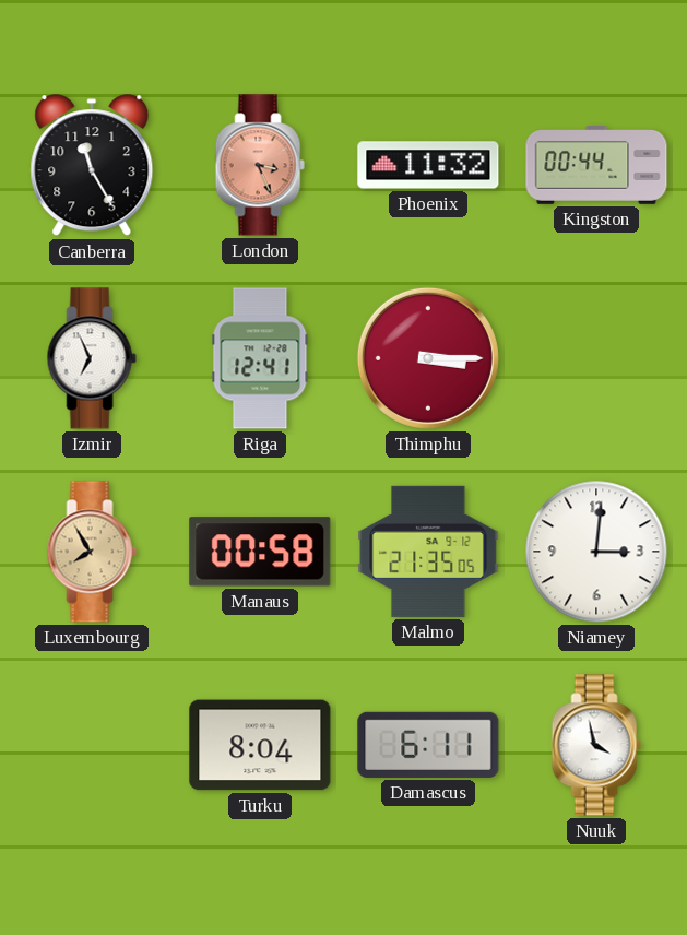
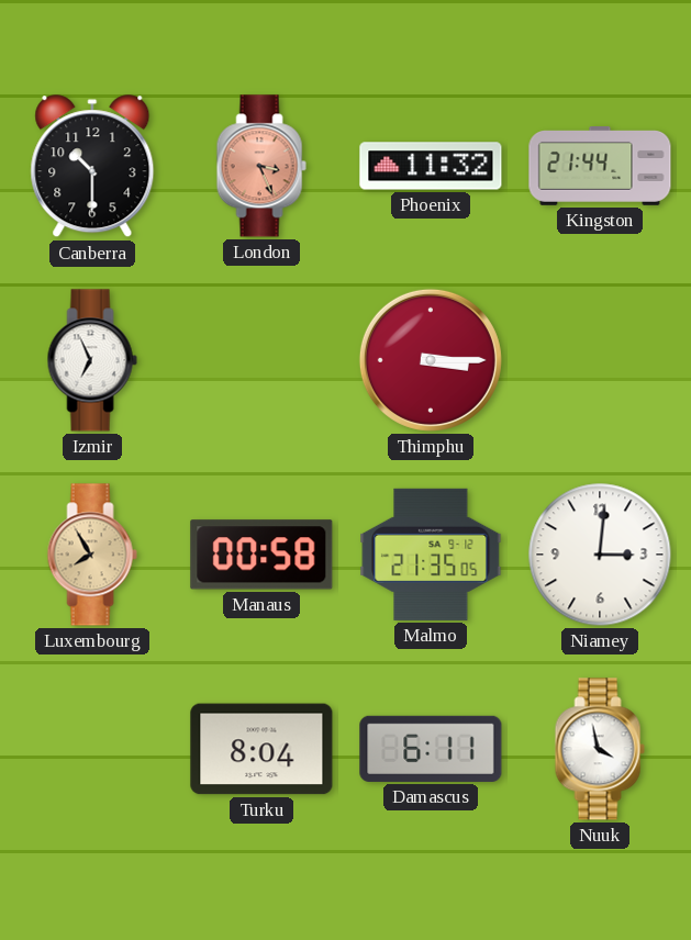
Canberra: 11:25 -> 10:30
Kingston: 00:44 -> 21:44
Riga: 12:41 -> none
